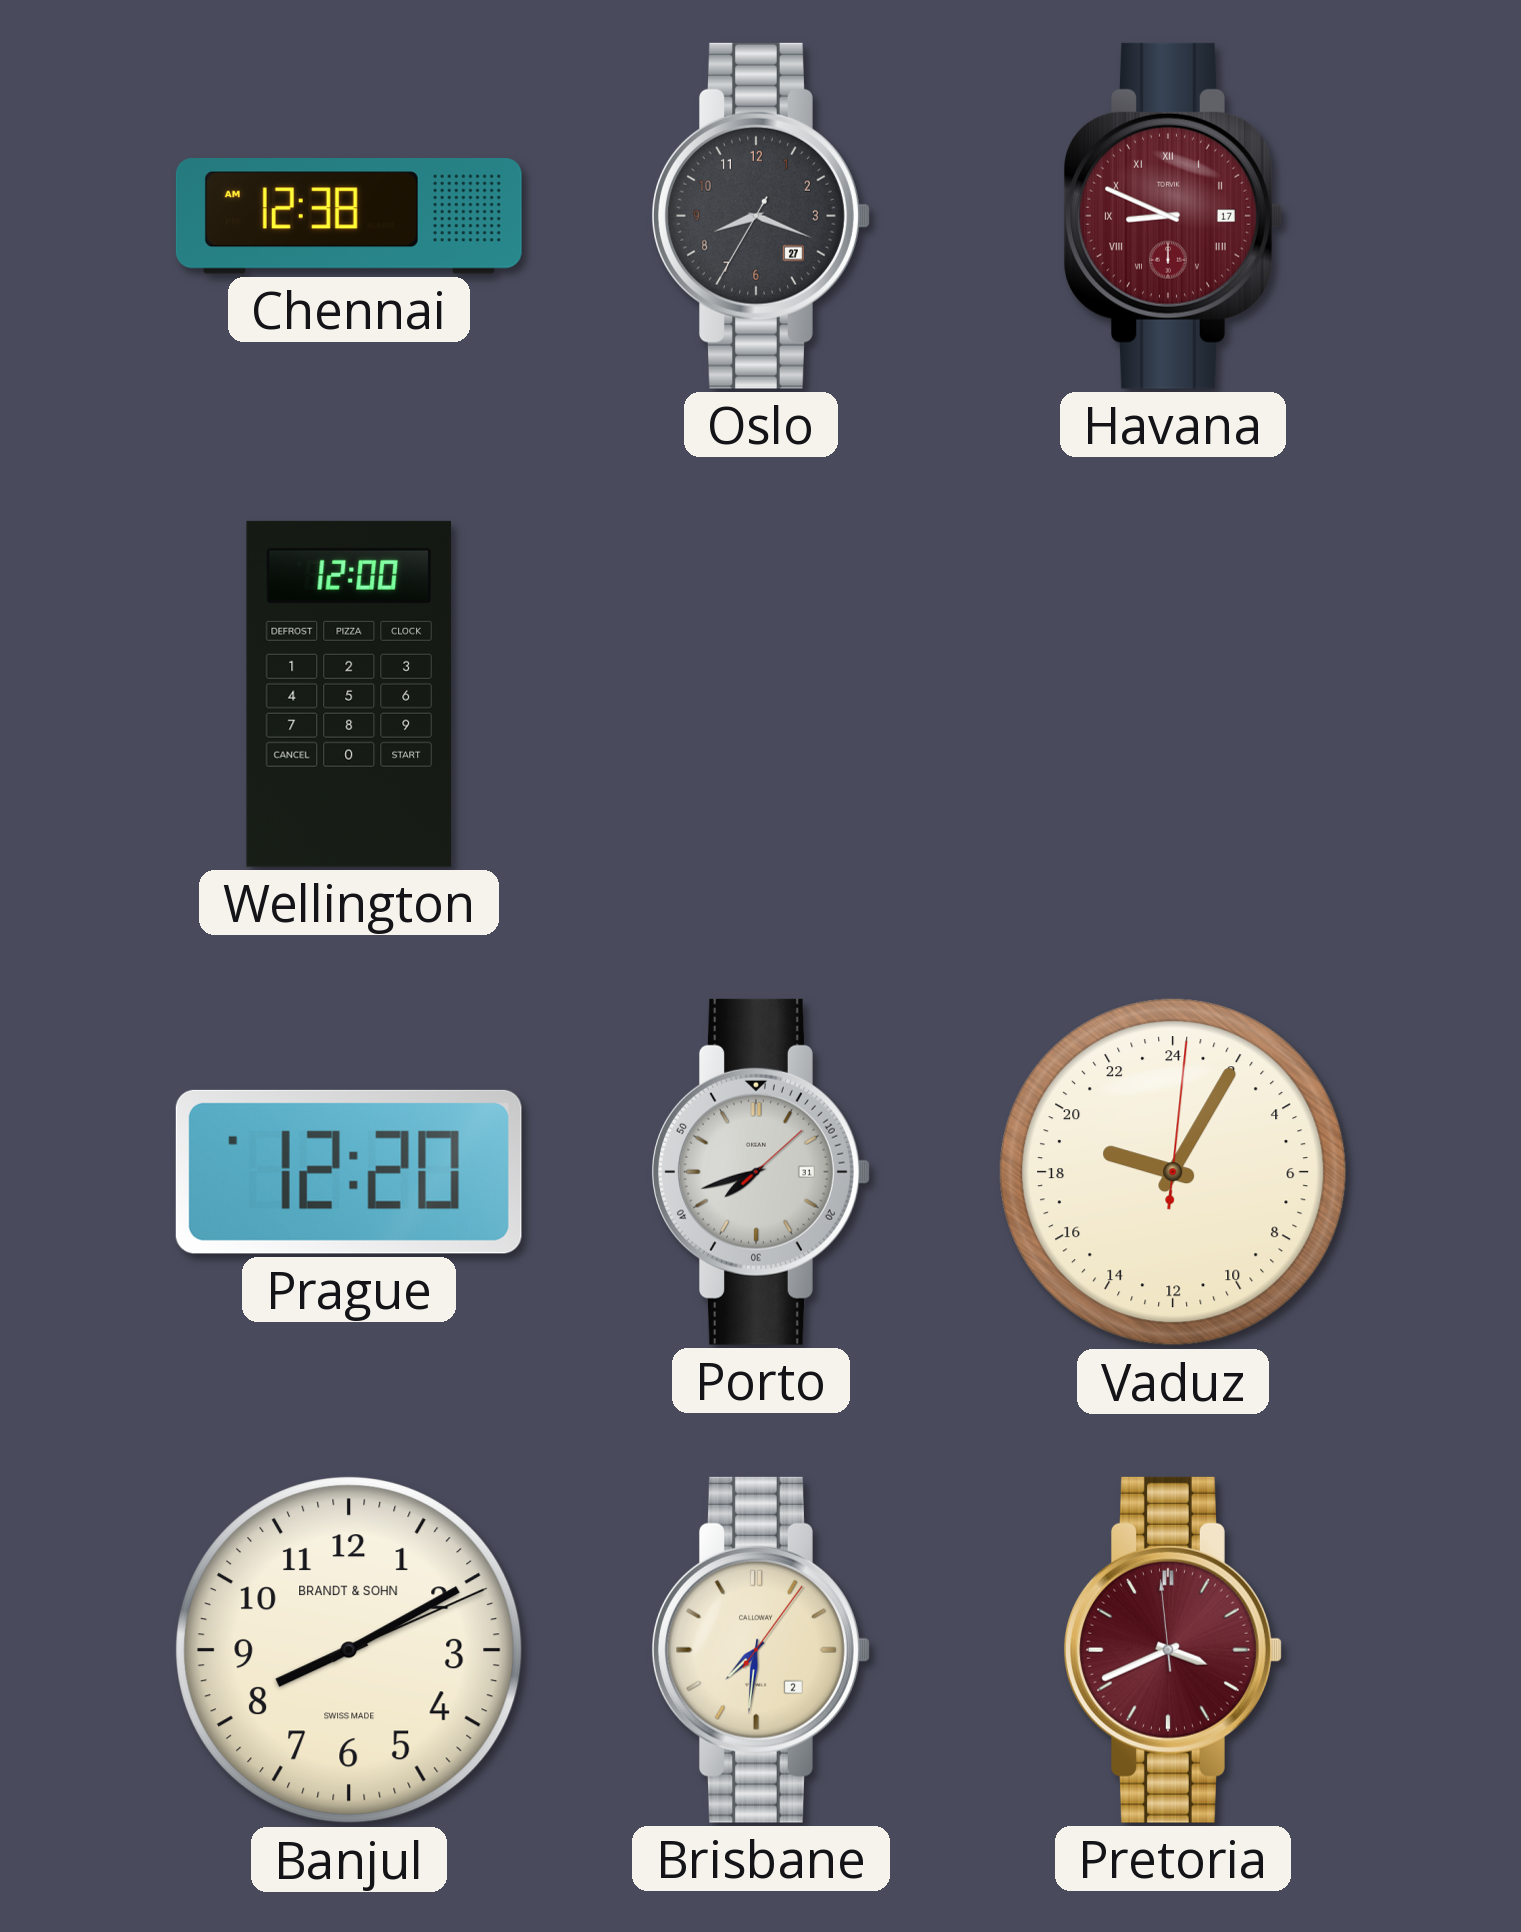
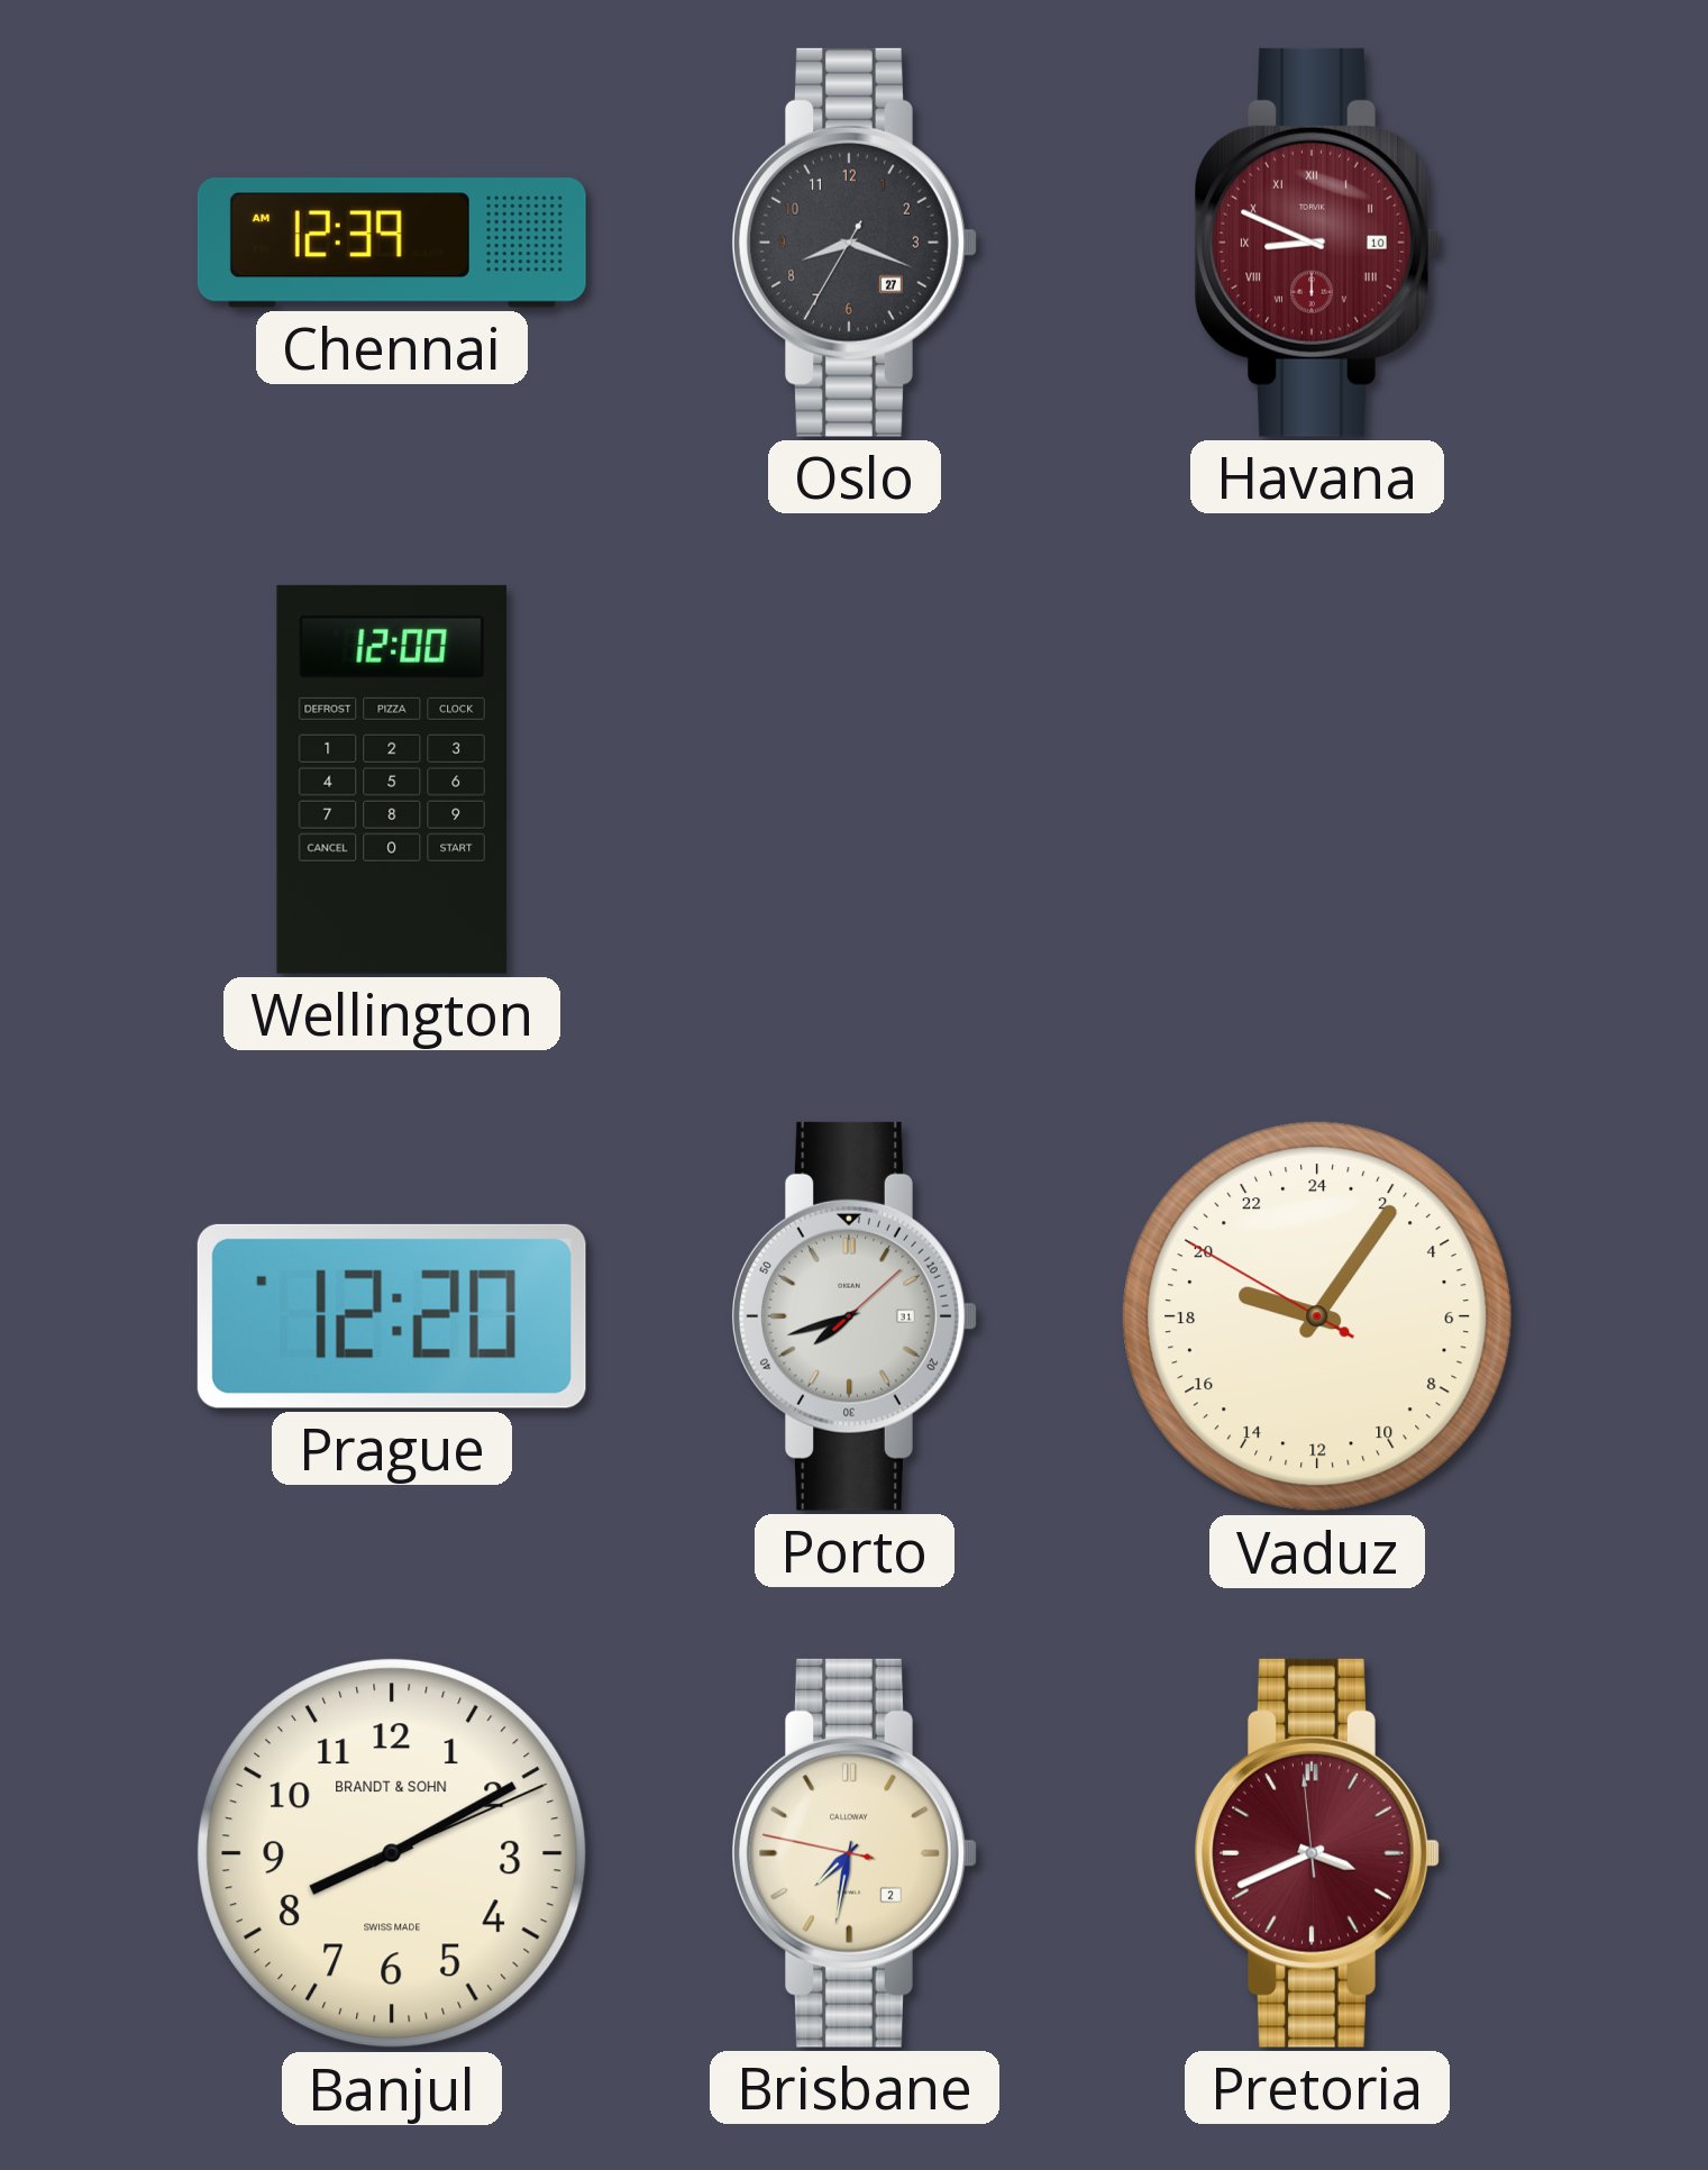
Chennai: 12:38 -> 12:39
Havana date: 17 -> 10
Vaduz: 19:05:01 -> 19:05:50
Brisbane: 7:31:06 -> 7:31:47
